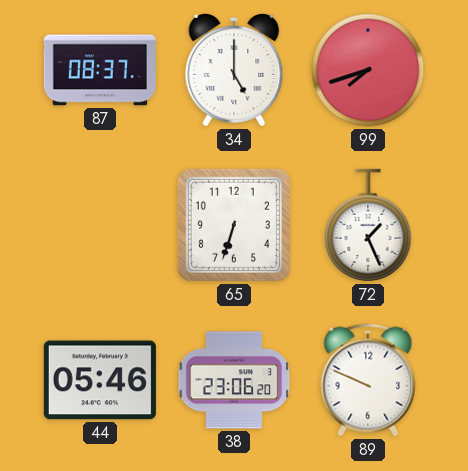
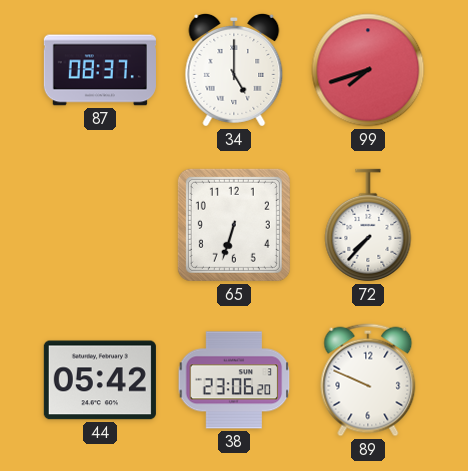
72: 1:26 -> 7:37
44: 05:46 -> 05:42
